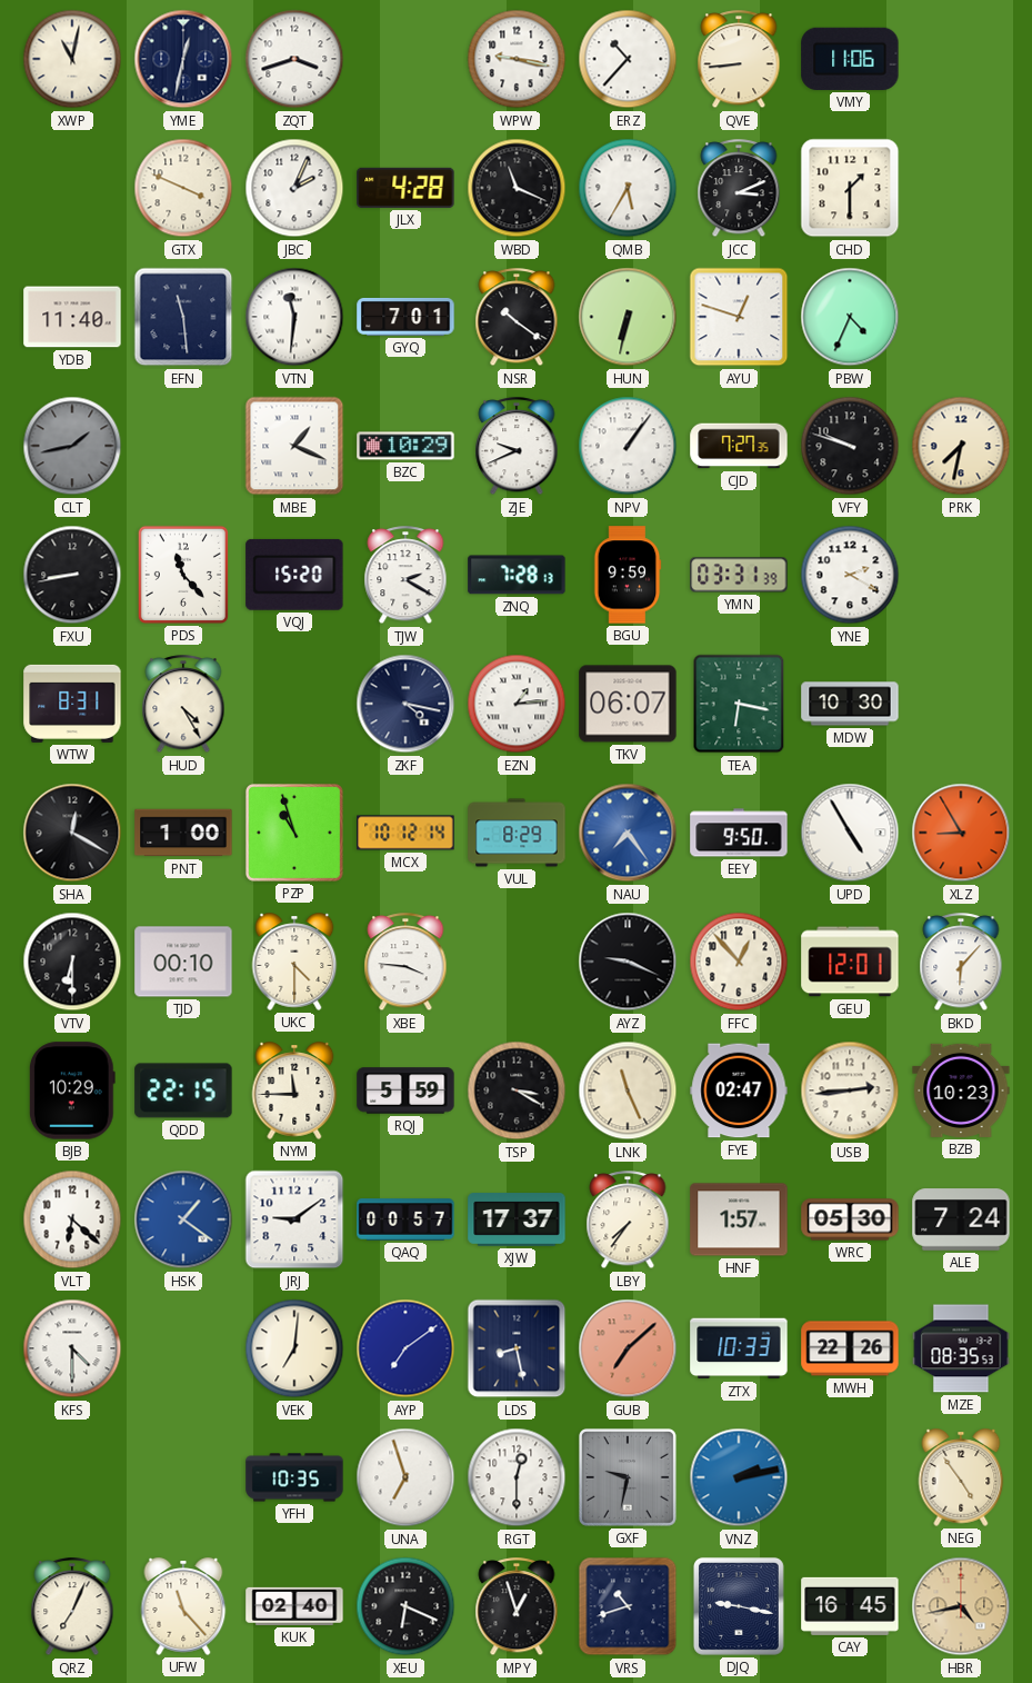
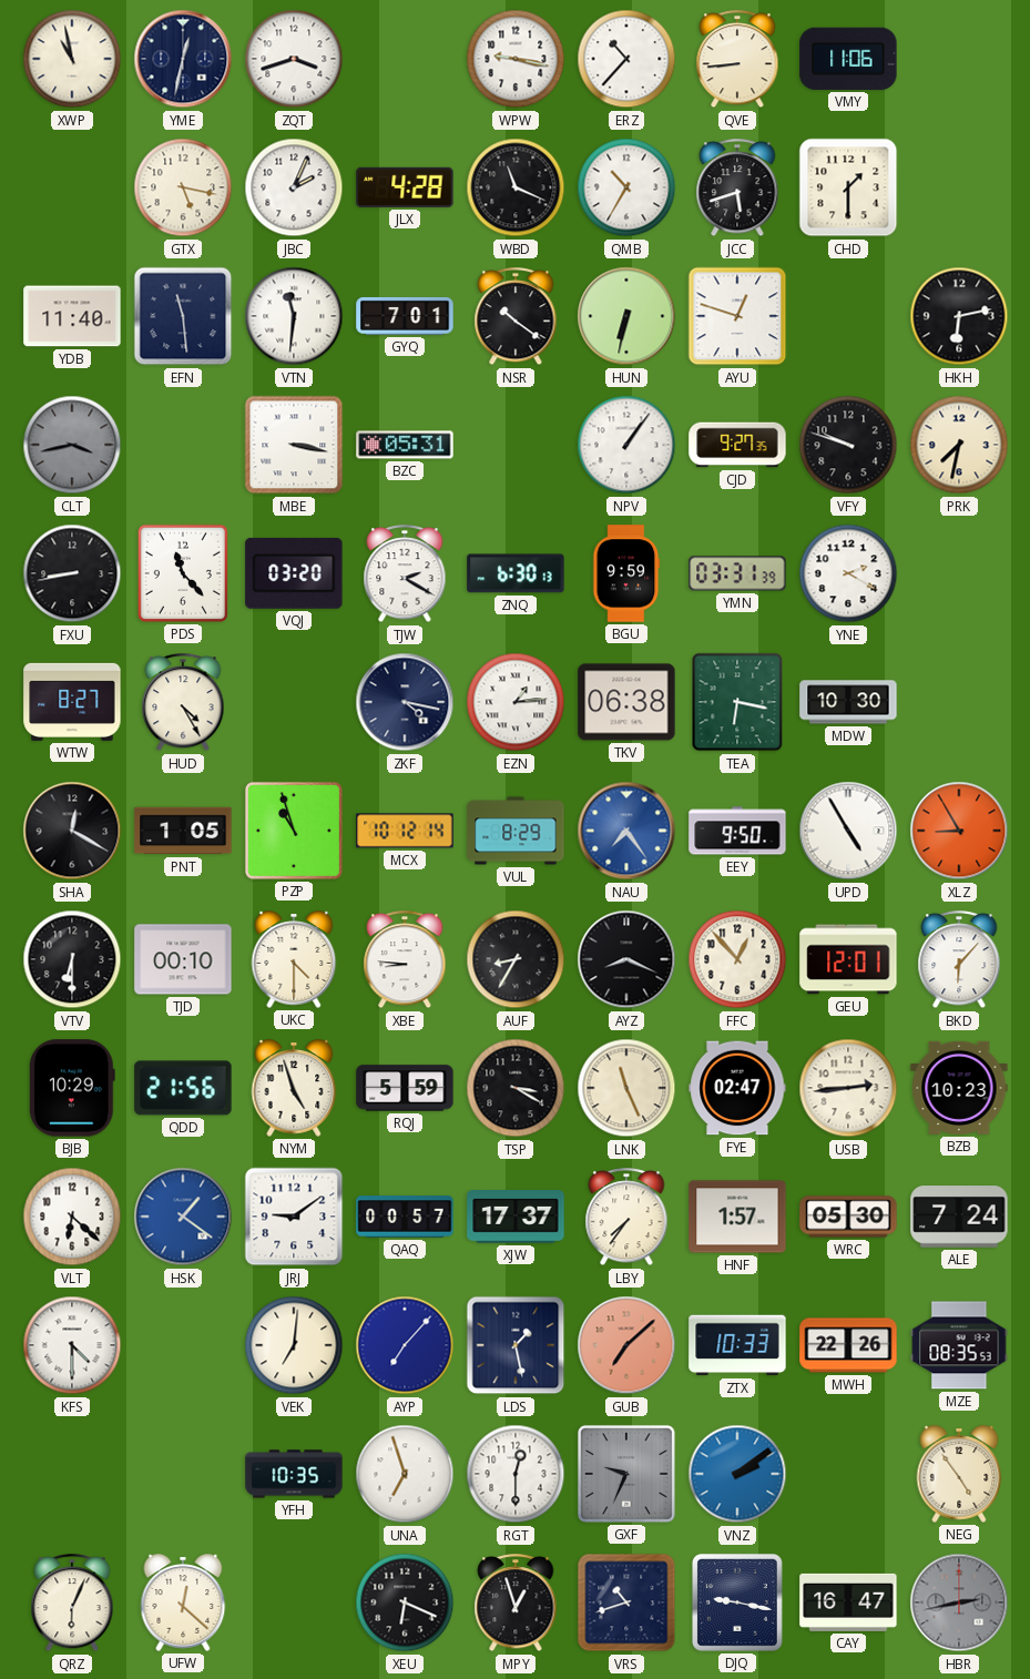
XWP: 11:02 -> 10:58
GTX: 3:49 -> 5:17
QMB: 5:35 -> 10:35
JCC: 3:11 -> 5:42
PBW: 4:34 -> none
HKH: none -> 6:13
CLT: 1:43 -> 3:43
MBE: 1:19 -> 3:17
BZC: 10:29 -> 05:31
ZJE: 9:41 -> none
CJD: 7:27 -> 9:27
VQJ: 15:20 -> 03:20
ZNQ: 7:28 -> 6:30
WTW: 8:31 -> 8:27
TKV: 06:07 -> 06:38
PNT: 1:00 -> 1:05
XBE: 3:46 -> 8:46
AUF: none -> 8:35
AYZ: 9:19 -> 8:19
QDD: 22:15 -> 21:56
NYM: 11:45 -> 4:57
AYP: 7:09 -> 7:07
LDS: 8:28 -> 1:28
GXF: 9:32 -> 9:34
VNZ: 2:13 -> 2:09
QRZ: 7:04 -> 6:04
UFW: 11:23 -> 12:22
KUK: 02:40 -> none
CAY: 16:45 -> 16:47
HBR: 4:43 -> 2:43
HBR dial: champagne -> grey
